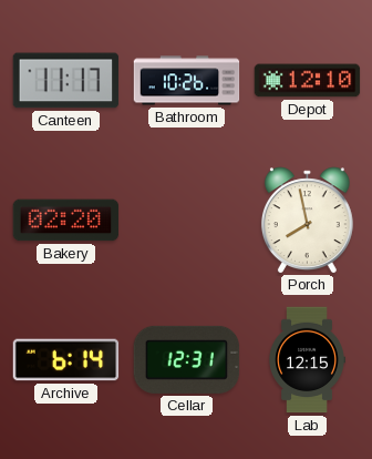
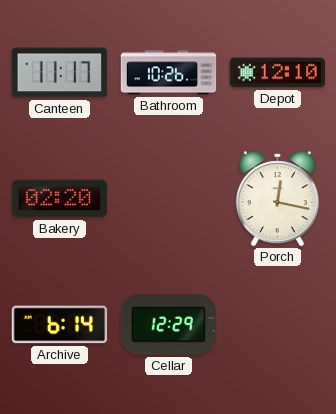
Porch: 7:58 -> 12:17
Cellar: 12:31 -> 12:29
Lab: 12:15 -> none
